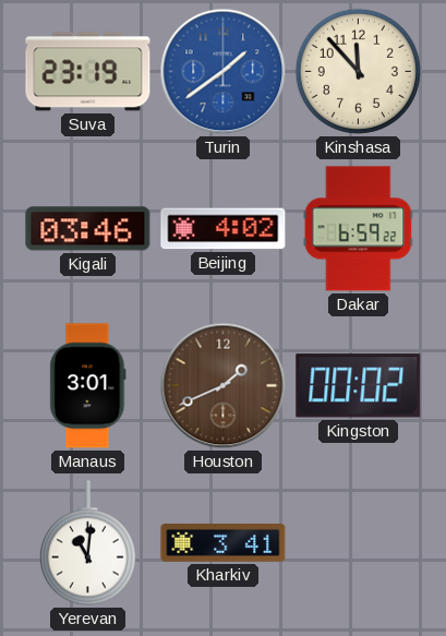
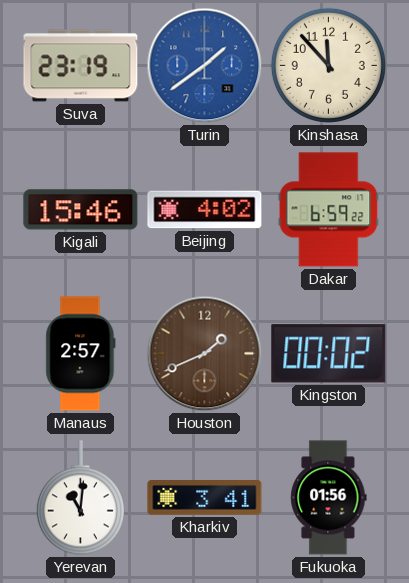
Kigali: 03:46 -> 15:46
Manaus: 3:01 -> 2:57
Fukuoka: none -> 01:56
